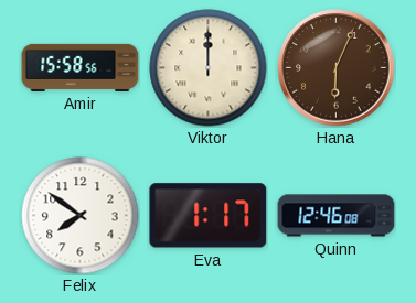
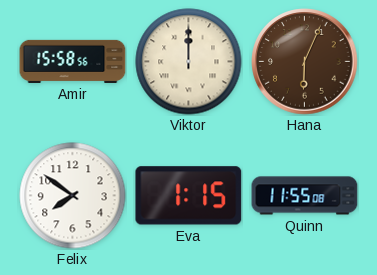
Eva: 1:17 -> 1:15
Quinn: 12:46 -> 11:55
